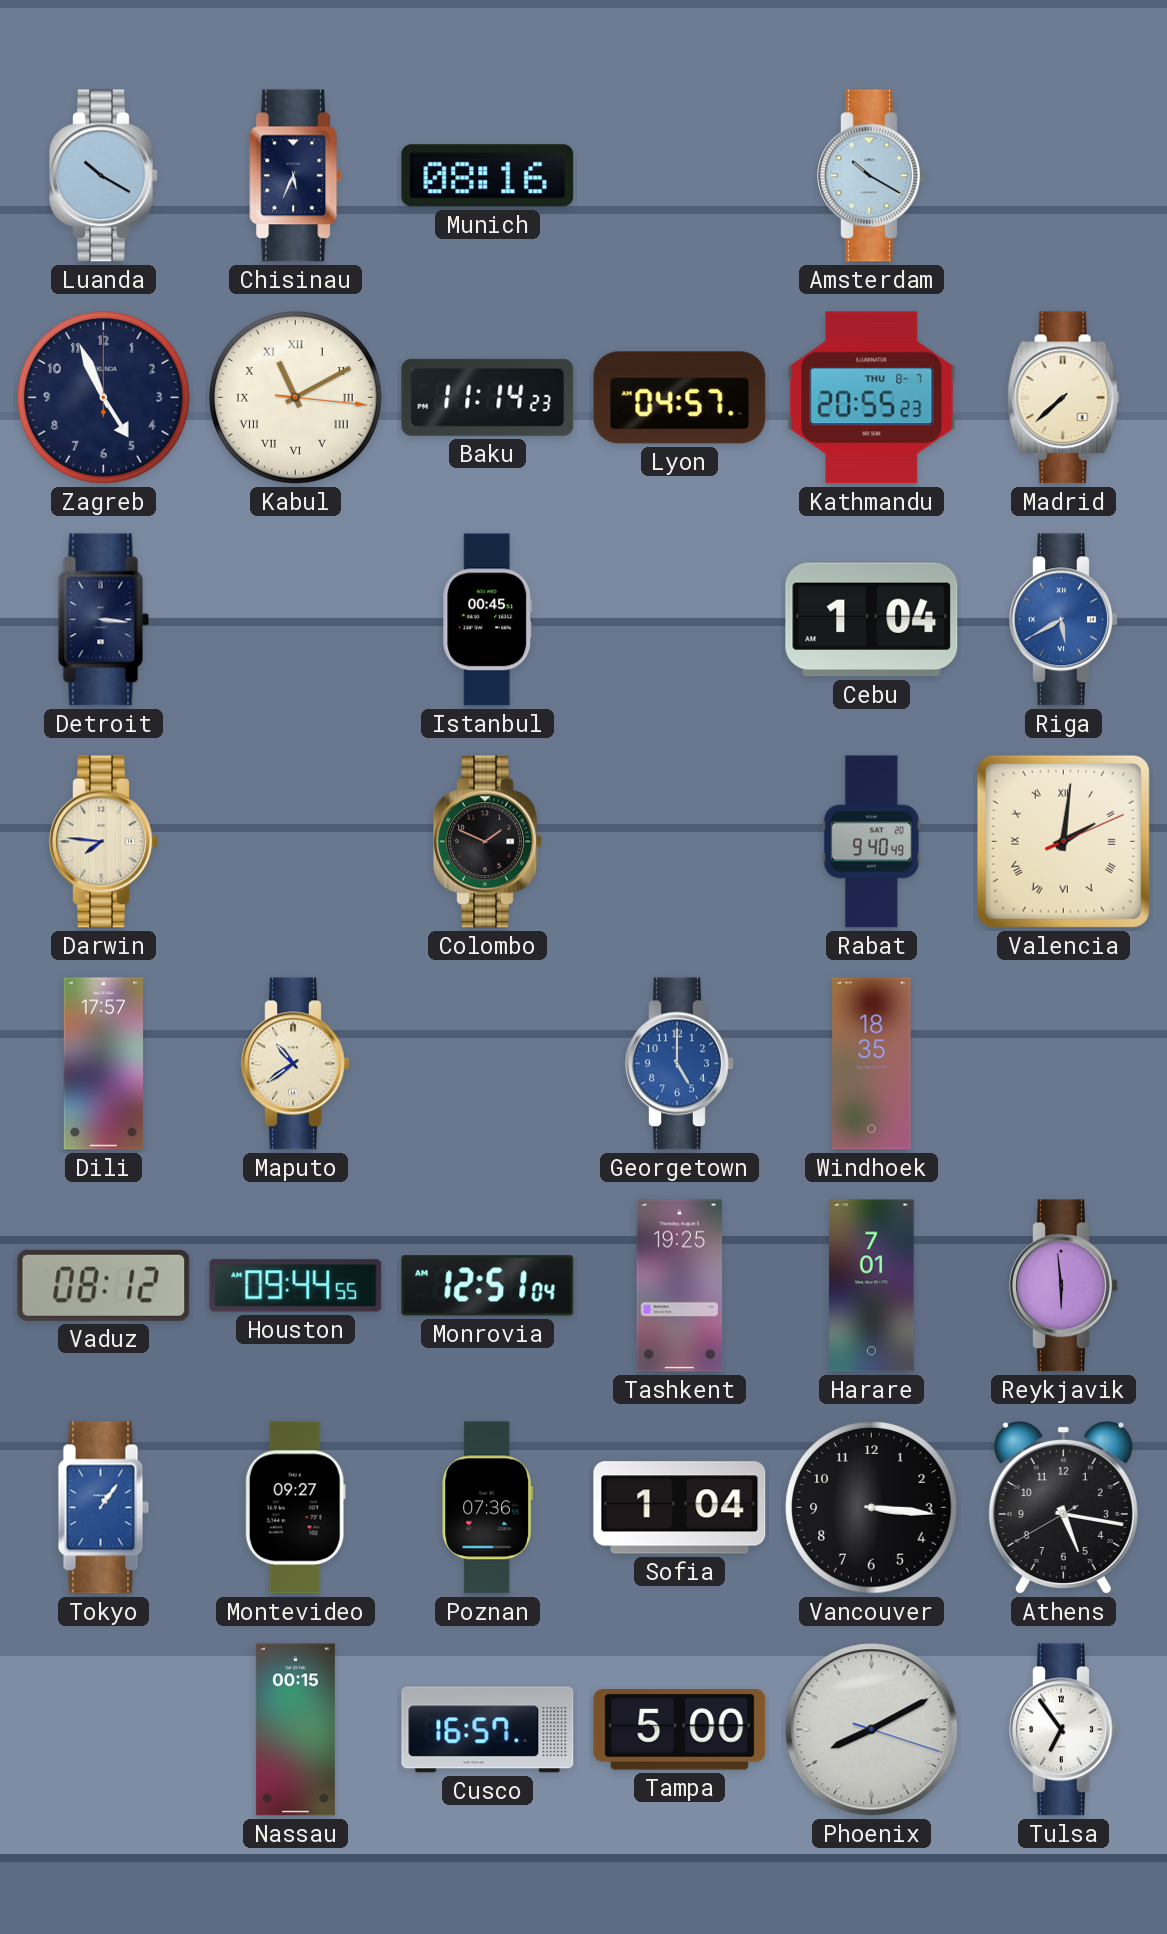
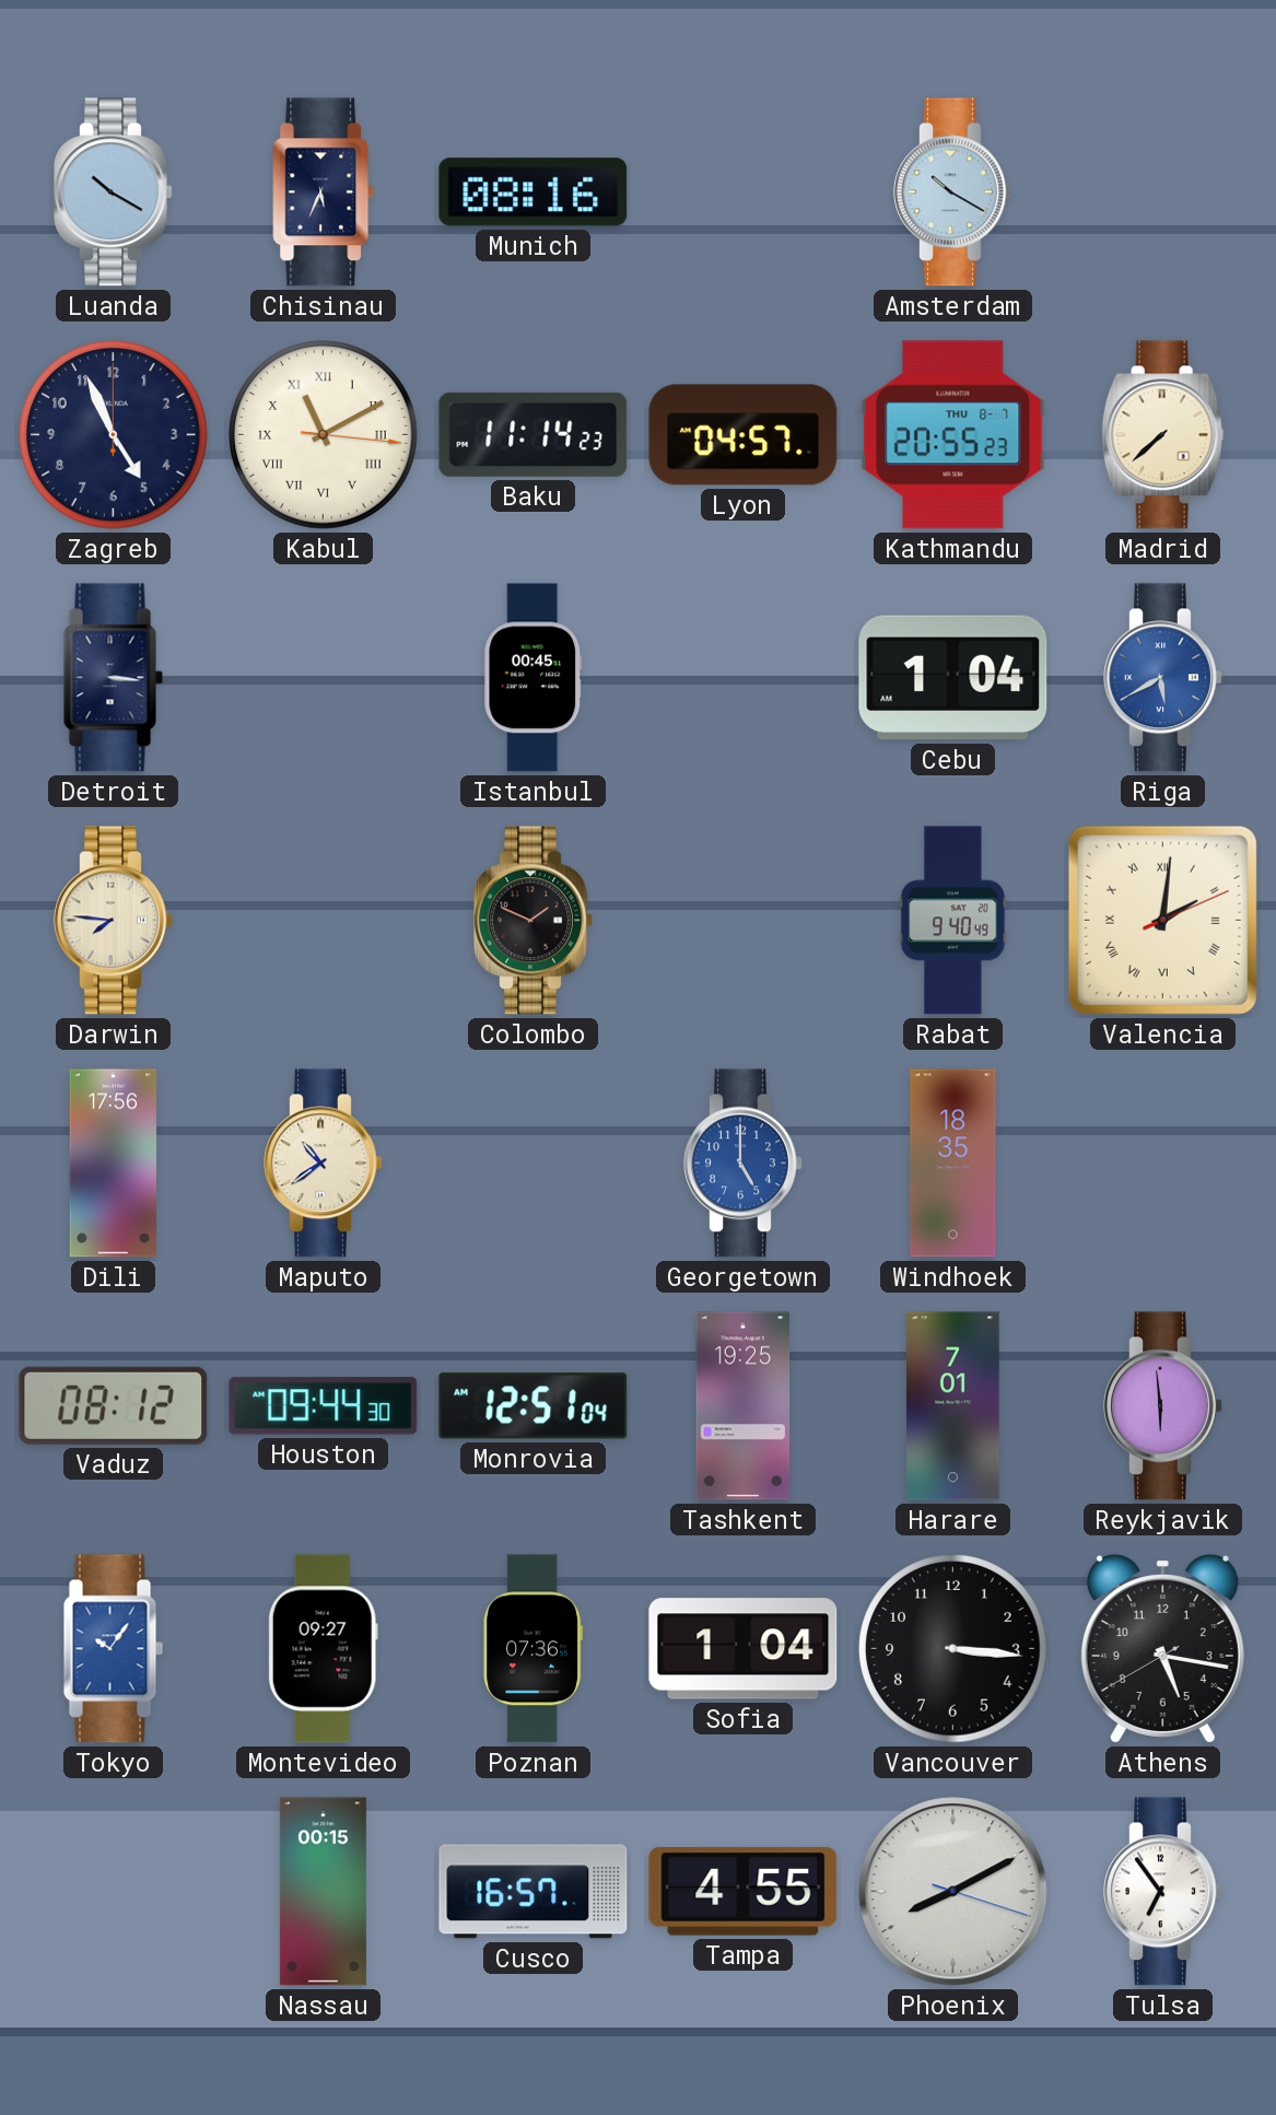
Dili: 17:57 -> 17:56
Houston: 09:44:55 -> 09:44:30
Tokyo: 1:06 -> 10:06
Tampa: 5:00 -> 4:55
